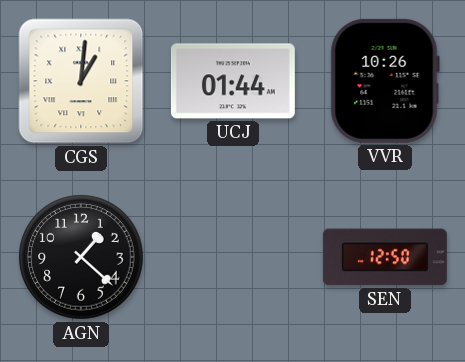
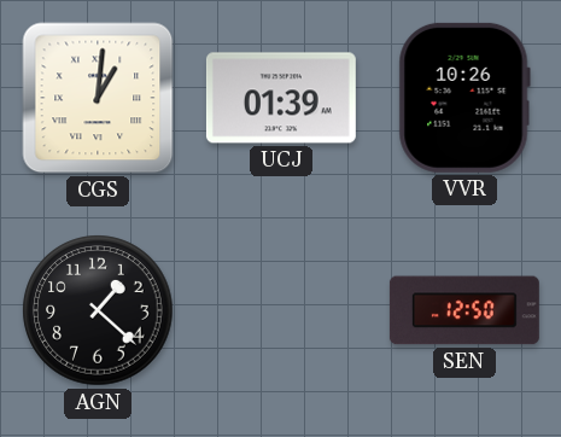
UCJ: 01:44 -> 01:39
